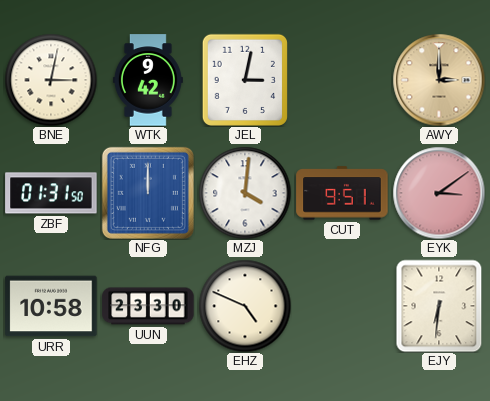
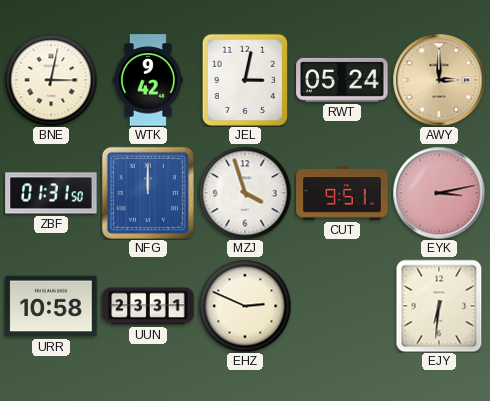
RWT: none -> 05:24
MZJ: 4:01 -> 3:57
EYK: 3:09 -> 3:13
UUN: 23:30 -> 23:31
EHZ: 4:49 -> 2:49
